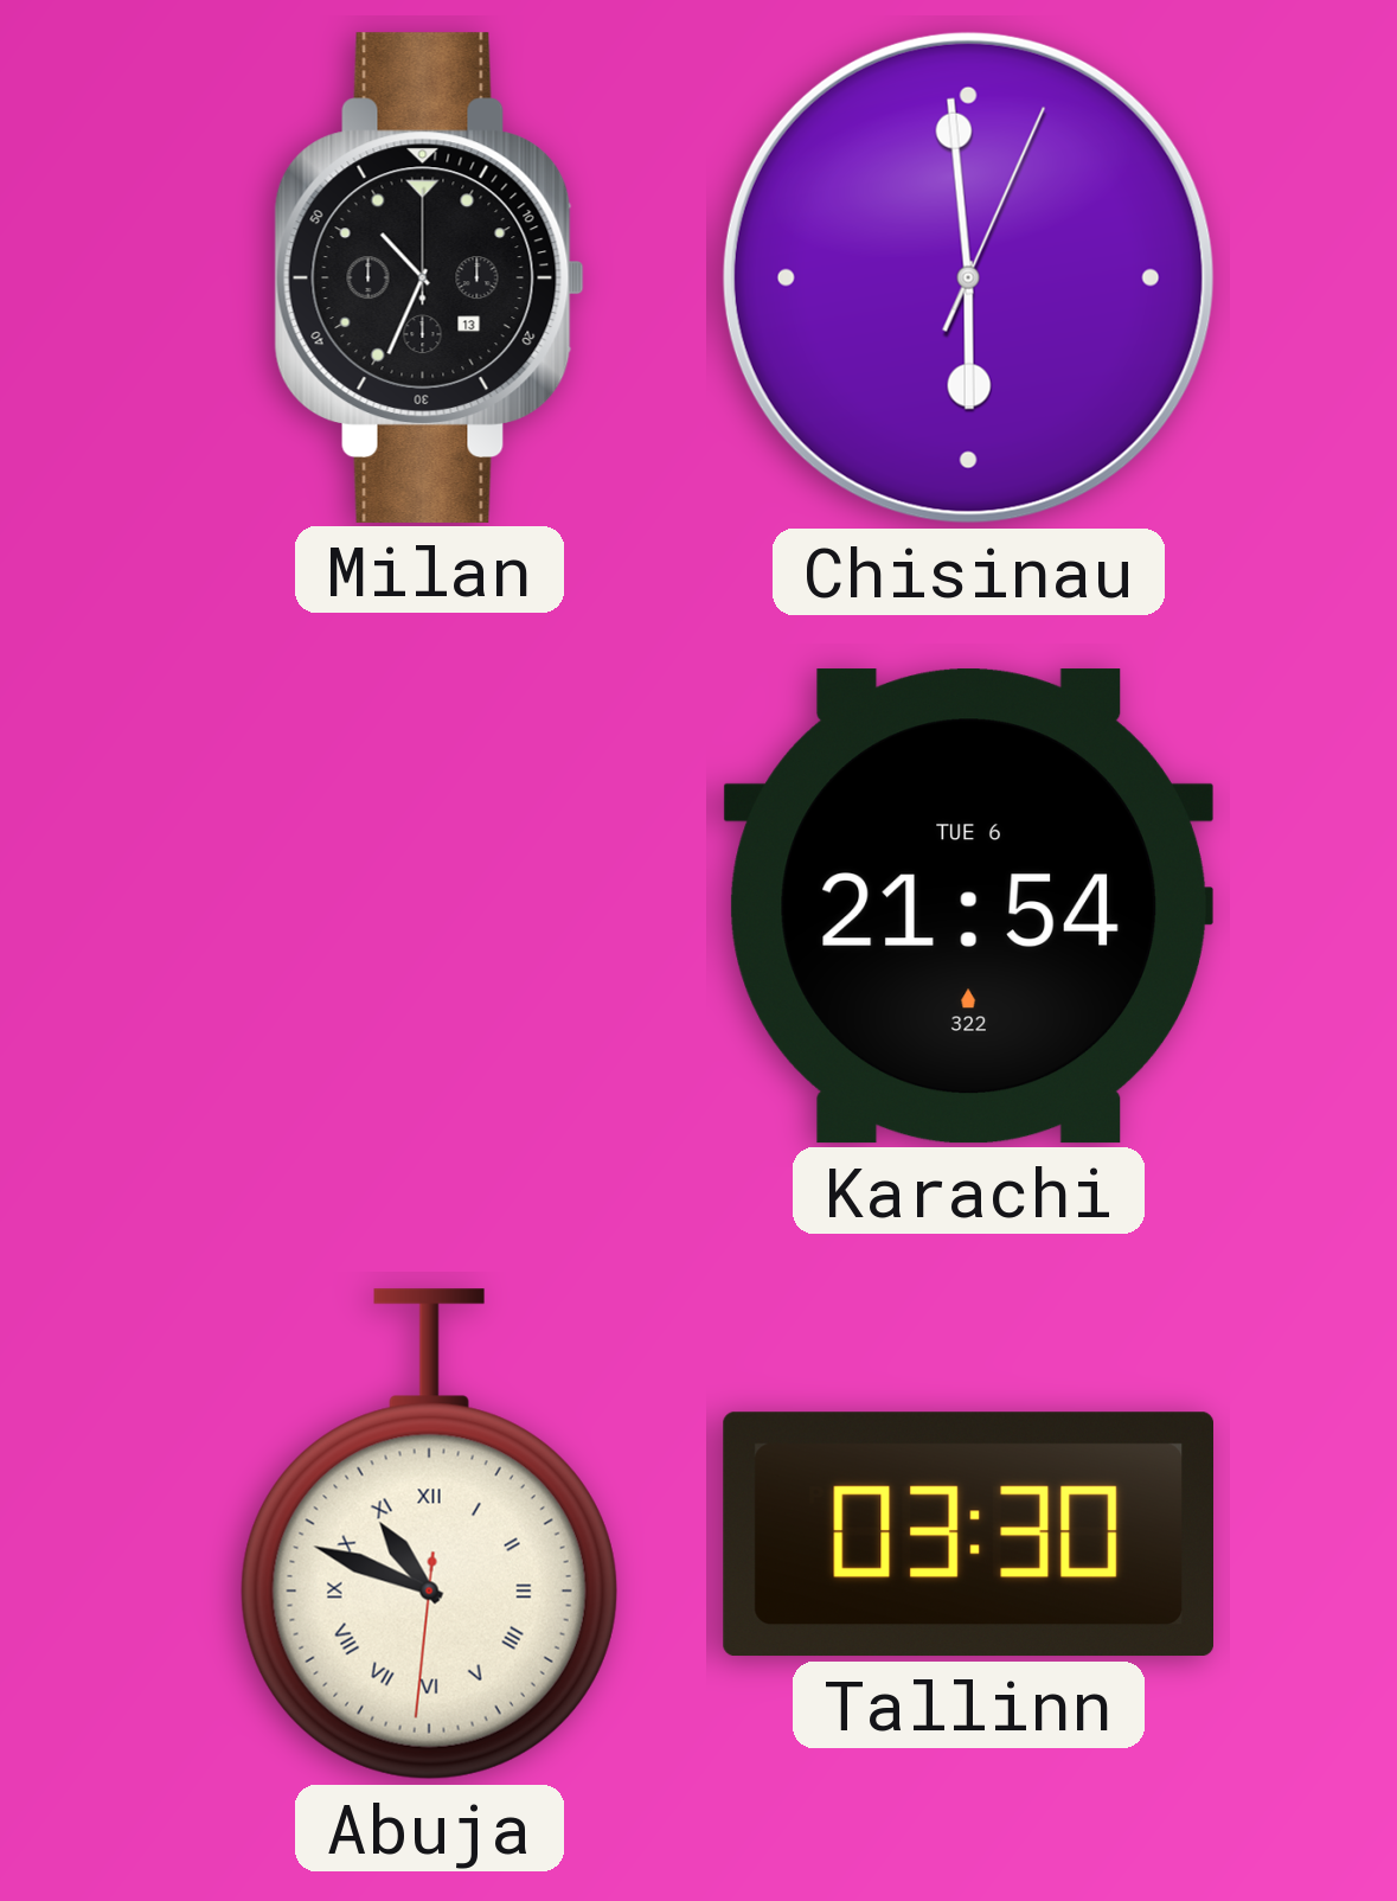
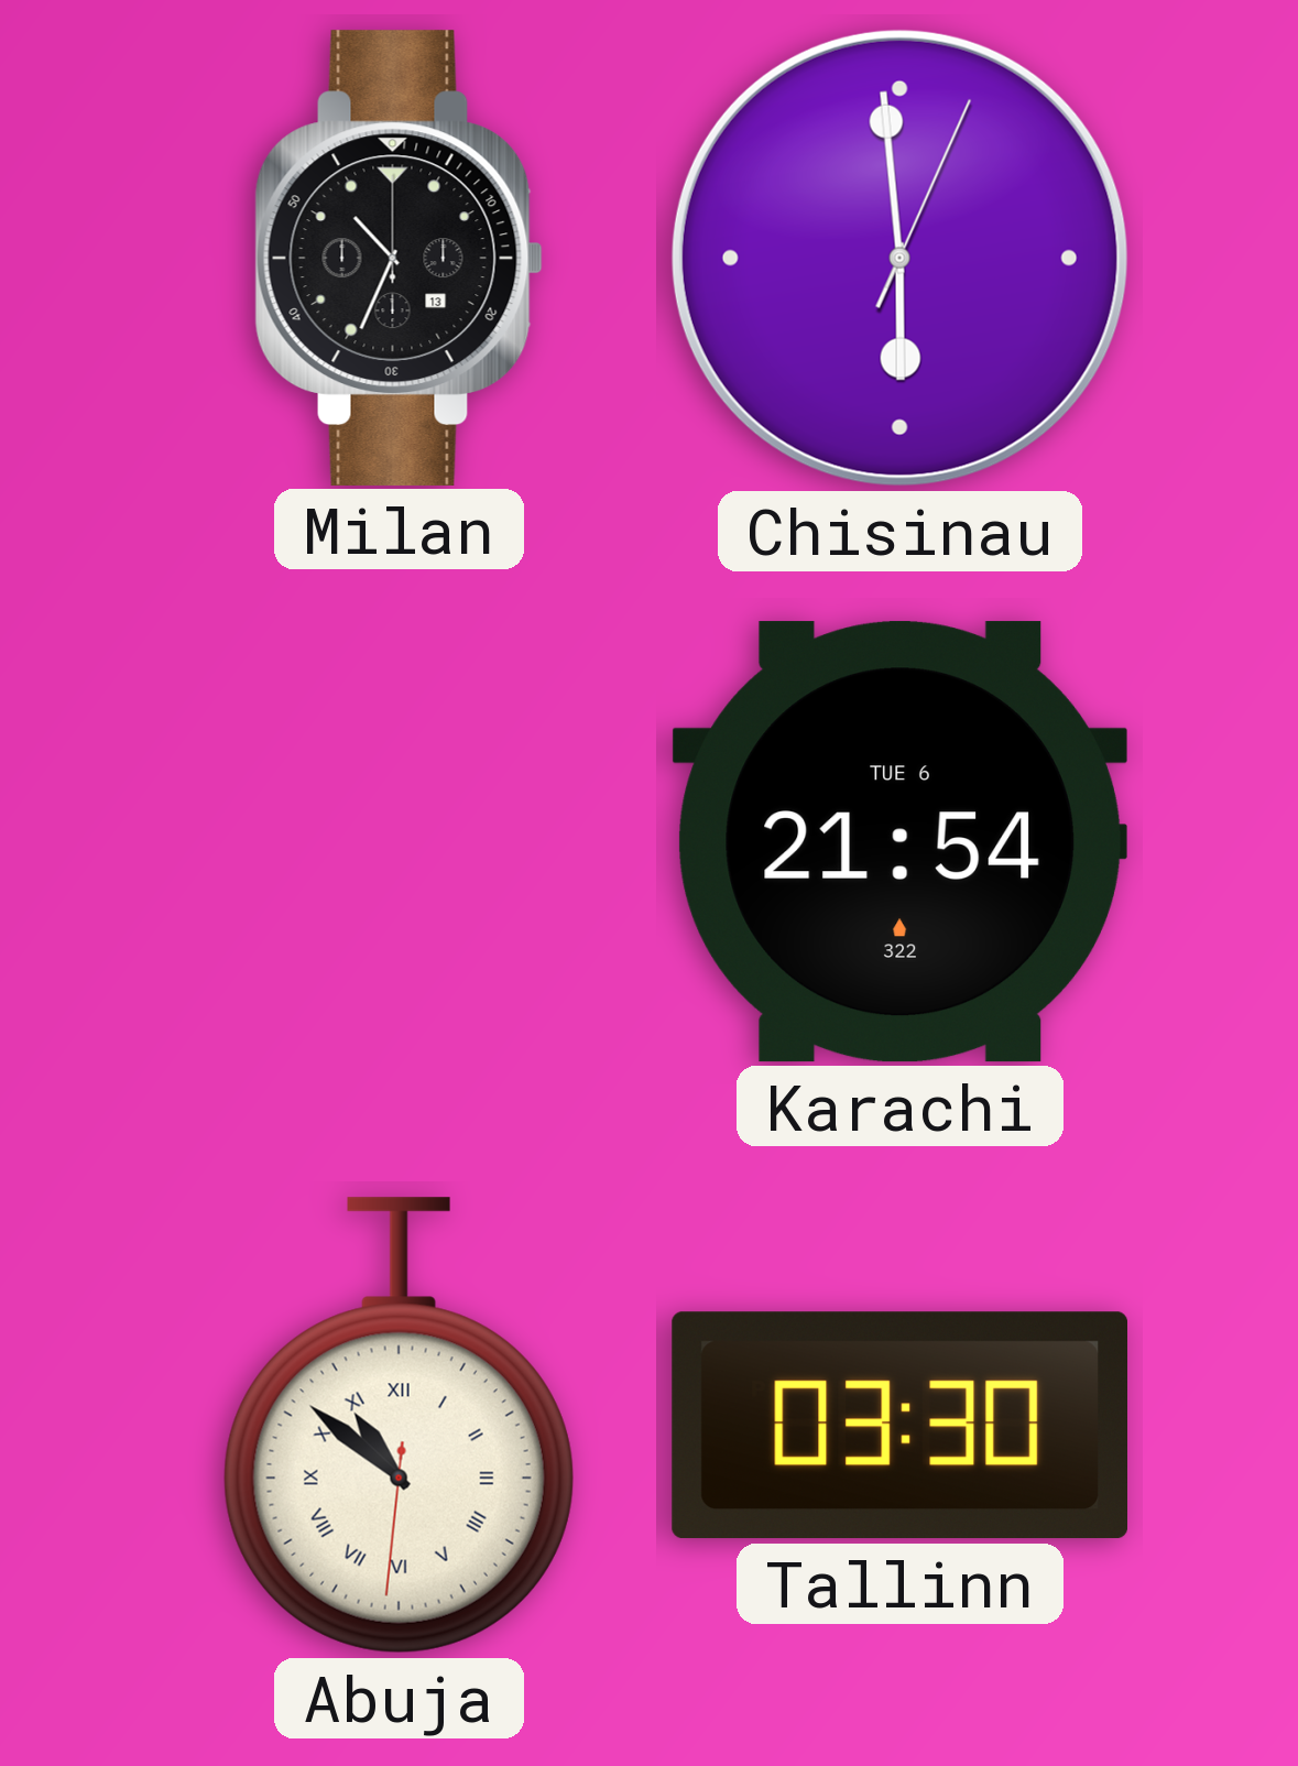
Abuja: 10:48 -> 10:51
